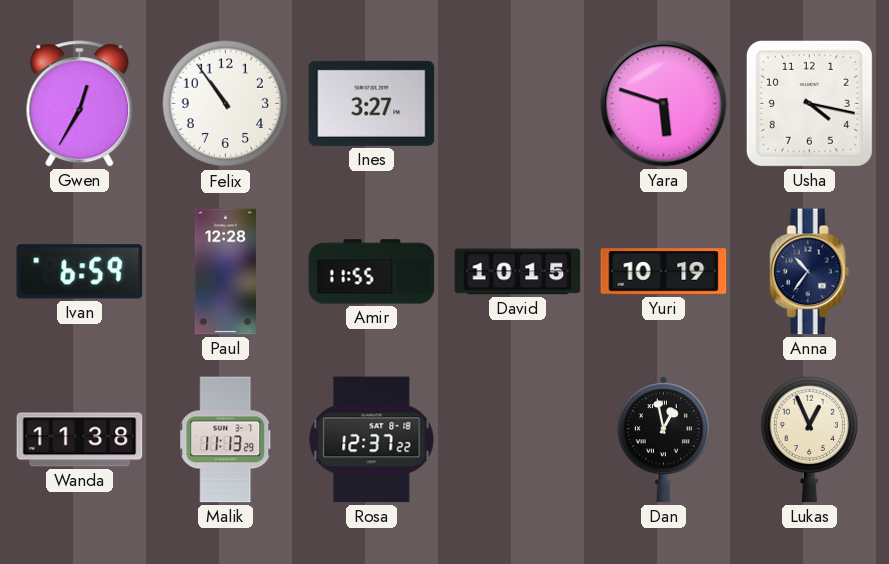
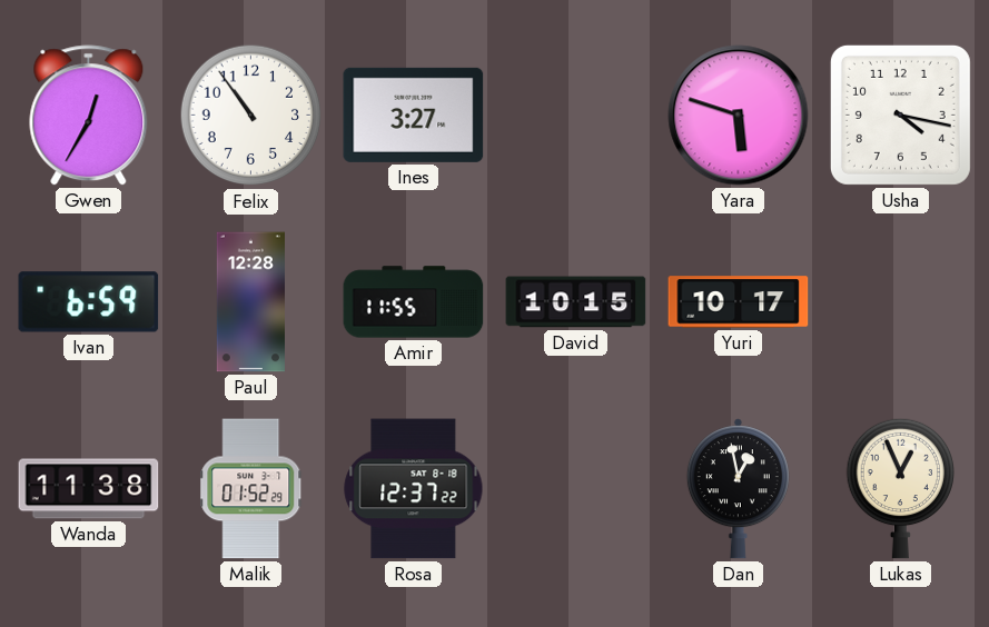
Yuri: 10:19 -> 10:17
Anna: 10:36 -> none
Malik: 11:13 -> 01:52
